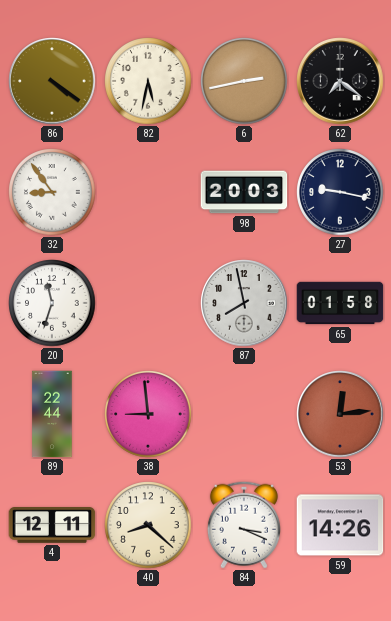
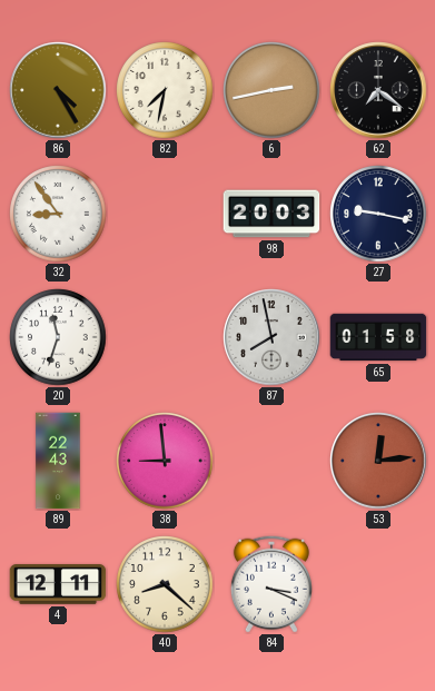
86: 4:21 -> 4:25
82: 5:32 -> 7:32
89: 22:44 -> 22:43
59: 14:26 -> none
